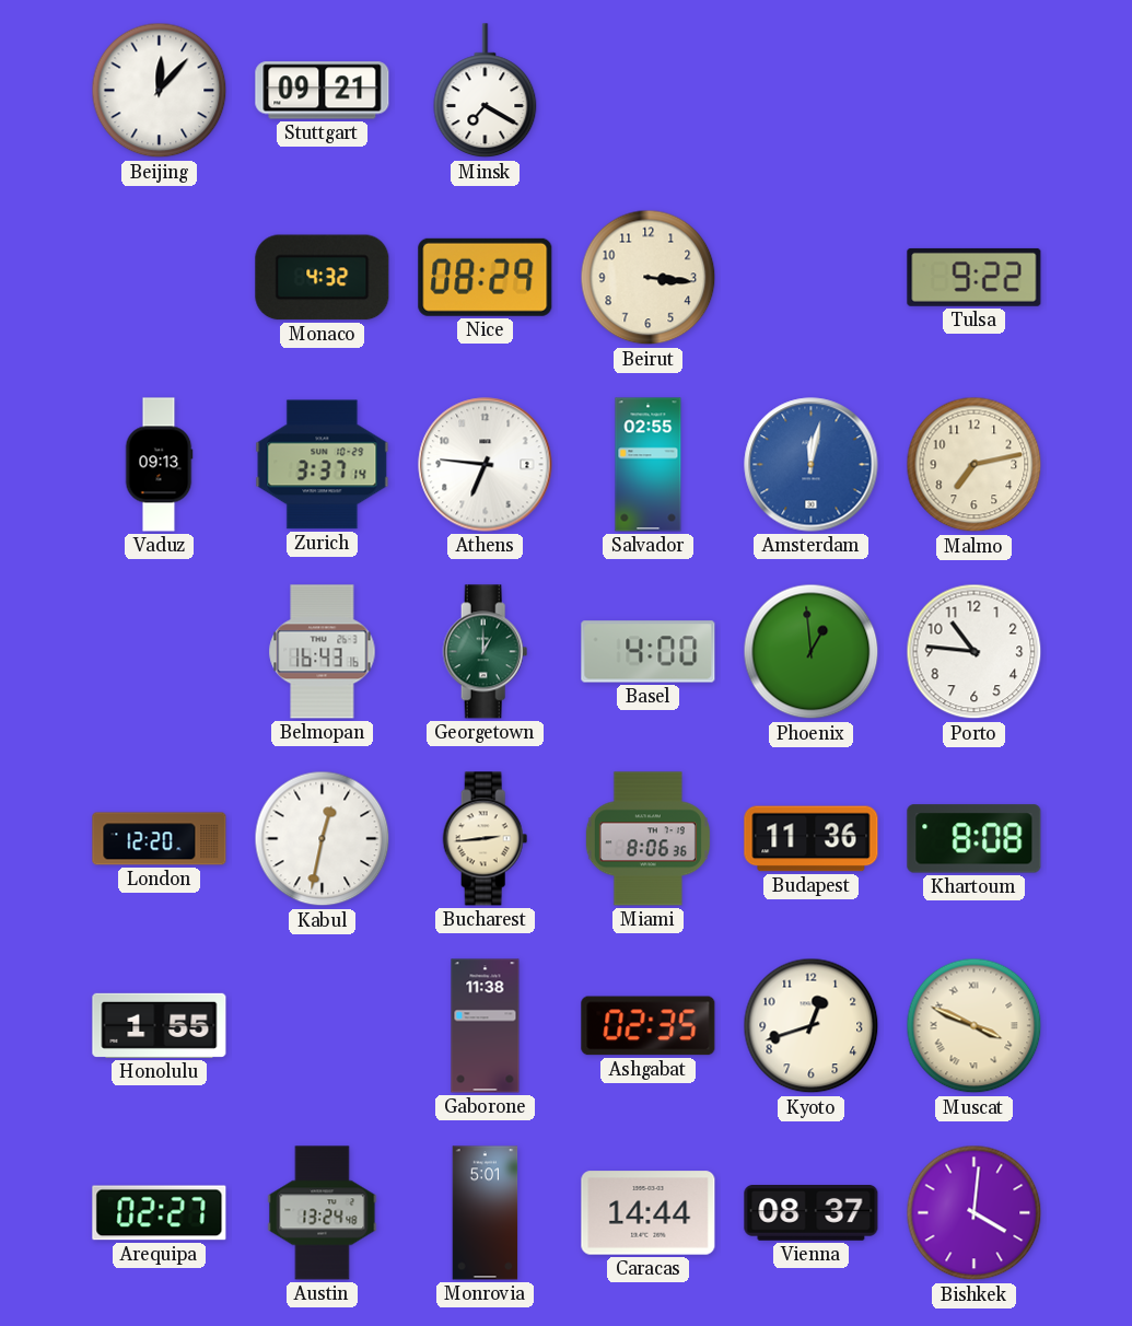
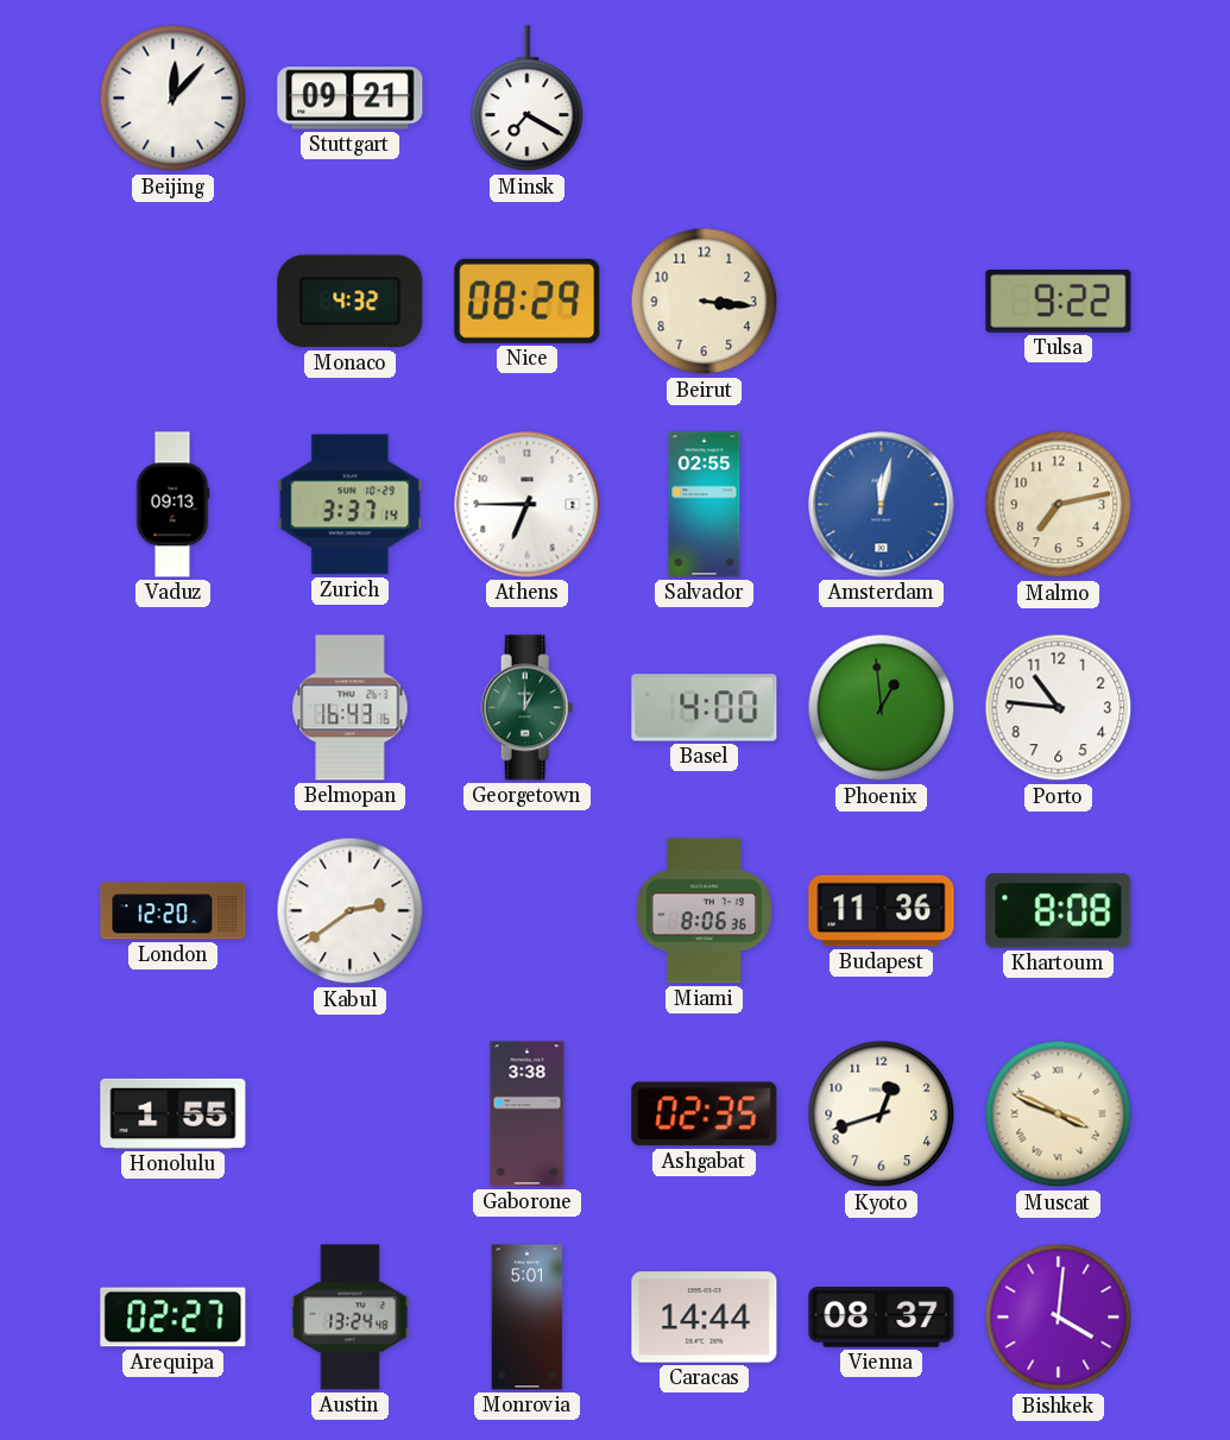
Athens: 6:46 -> 6:45
Kabul: 12:32 -> 2:39
Bucharest: 2:44 -> none
Gaborone: 11:38 -> 3:38
